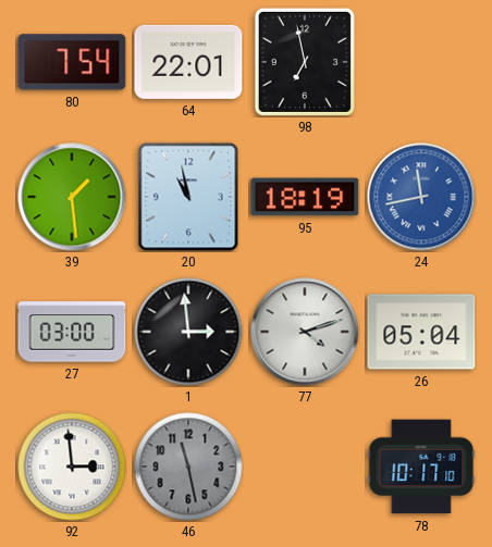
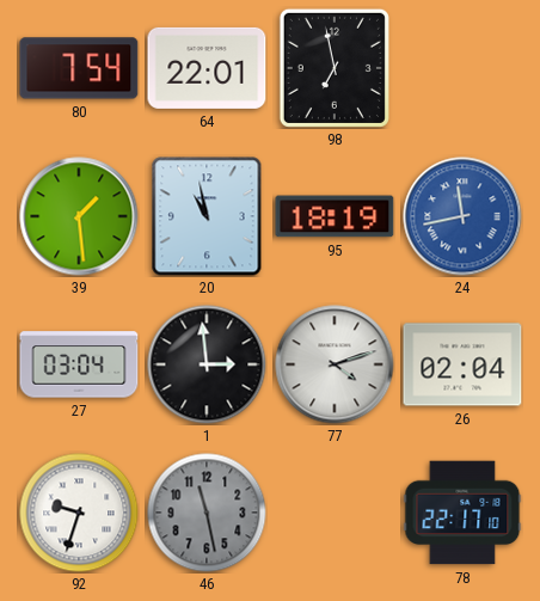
27: 03:00 -> 03:04
26: 05:04 -> 02:04
92: 2:59 -> 9:33
78: 10:17 -> 22:17
